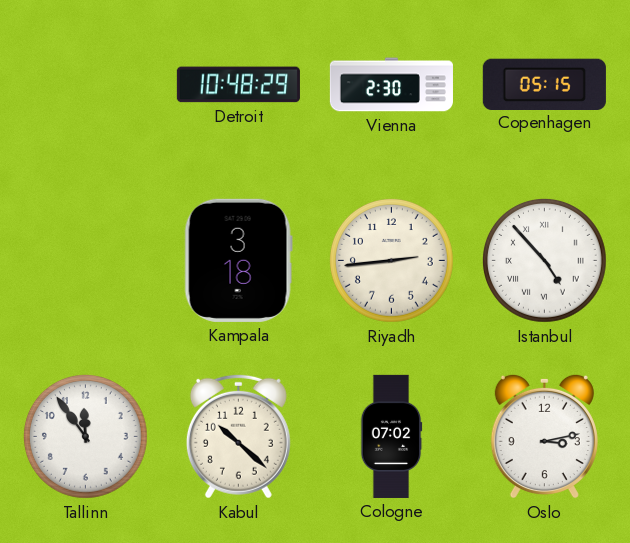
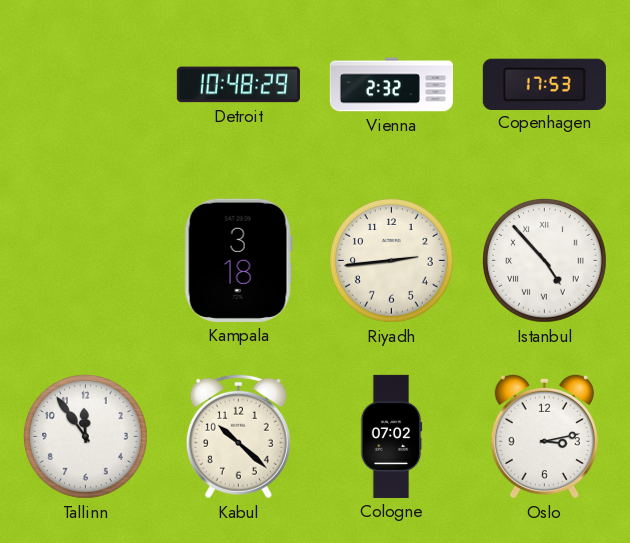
Vienna: 2:30 -> 2:32
Copenhagen: 05:15 -> 17:53
